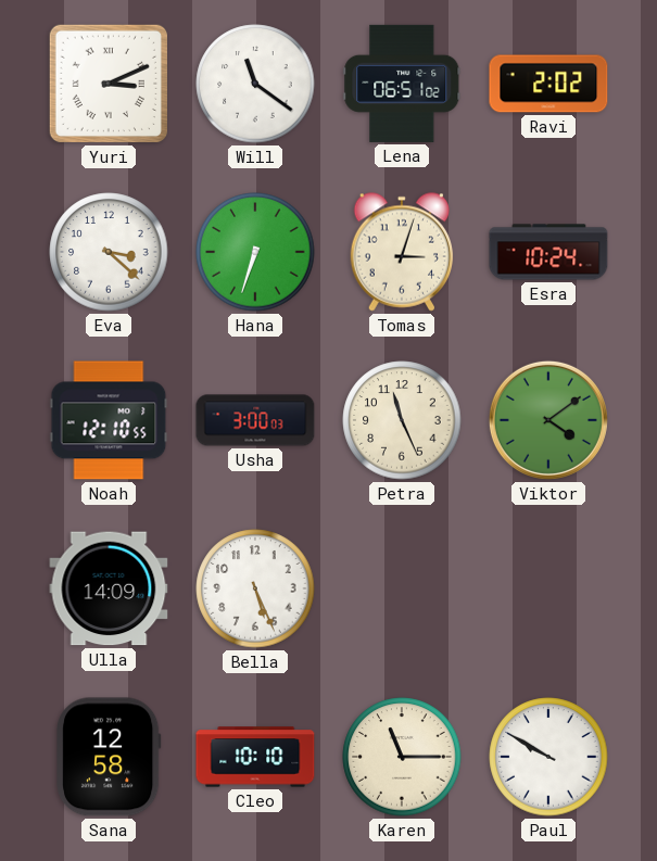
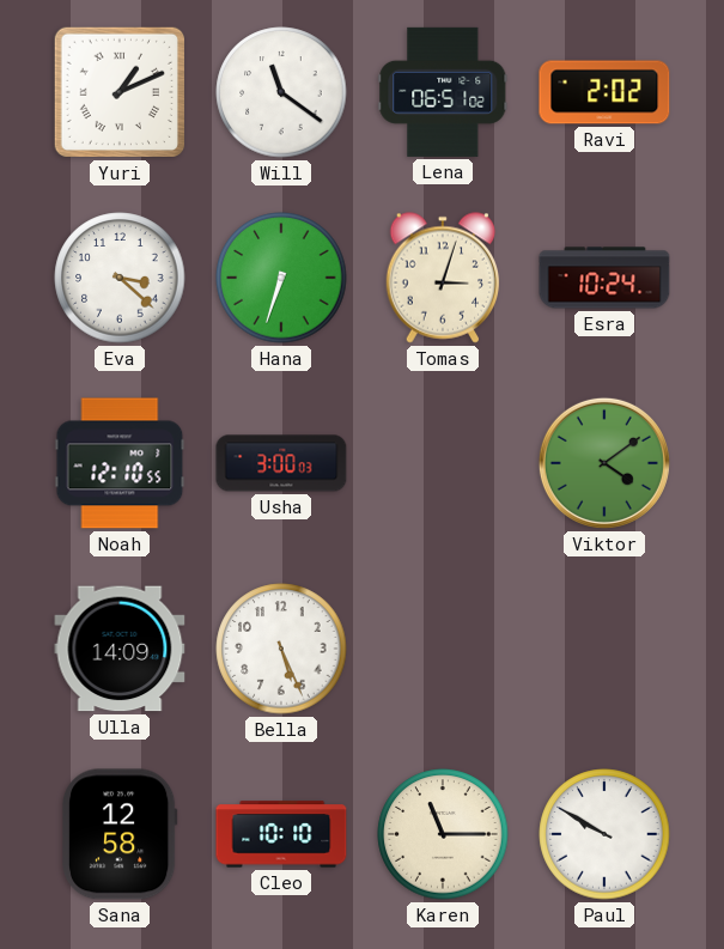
Yuri: 3:11 -> 1:11
Petra: 11:26 -> none
